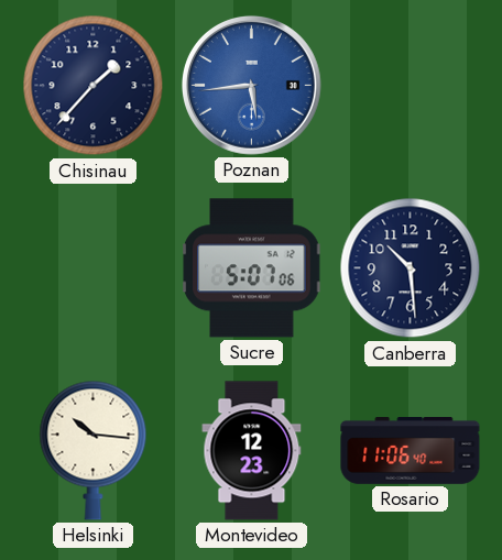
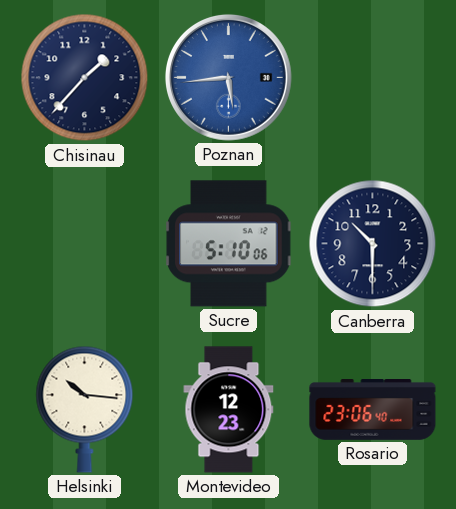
Sucre: 5:07 -> 5:10
Canberra: 10:29 -> 10:30
Rosario: 11:06 -> 23:06
